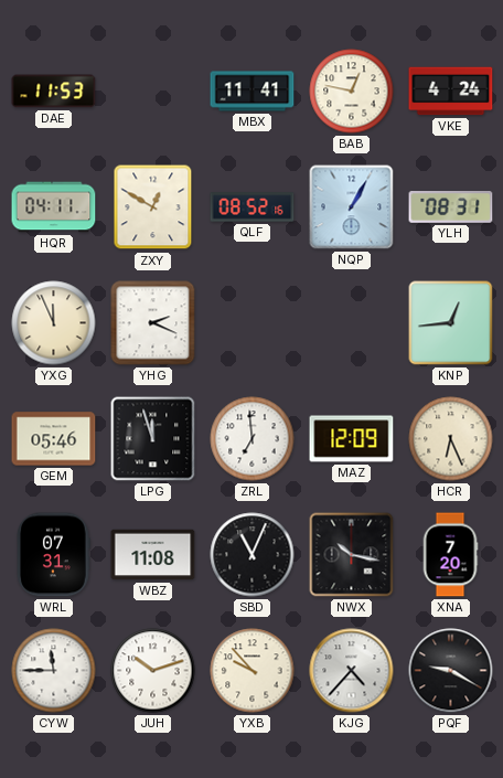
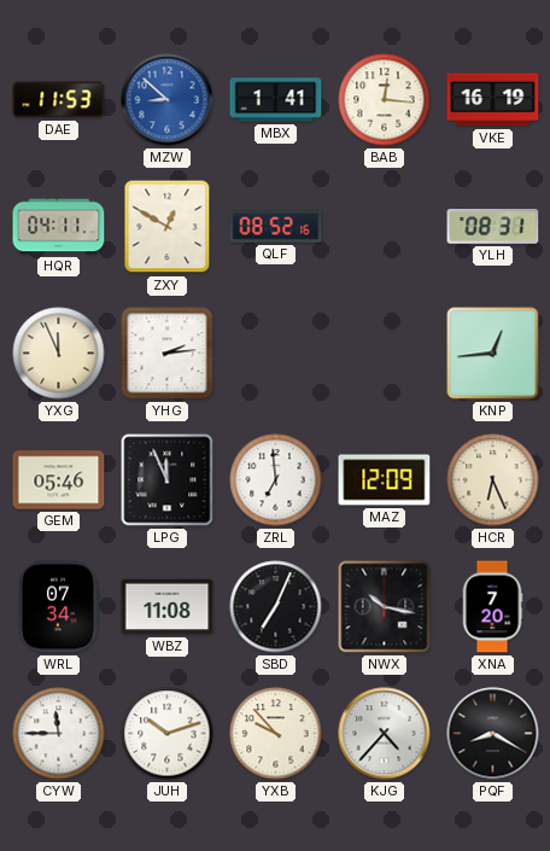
MZW: none -> 8:52
MBX: 11:41 -> 1:41
BAB: 12:47 -> 12:16
VKE: 4:24 -> 16:19
NQP: 1:05 -> none
YHG: 2:19 -> 2:14
LPG: 11:57 -> 11:56
WRL: 07:31 -> 07:34
SBD: 11:04 -> 7:04
PQF: 9:20 -> 8:20
